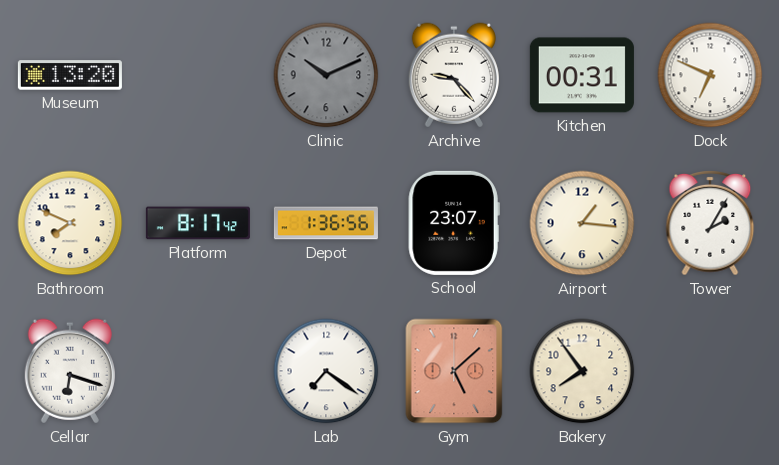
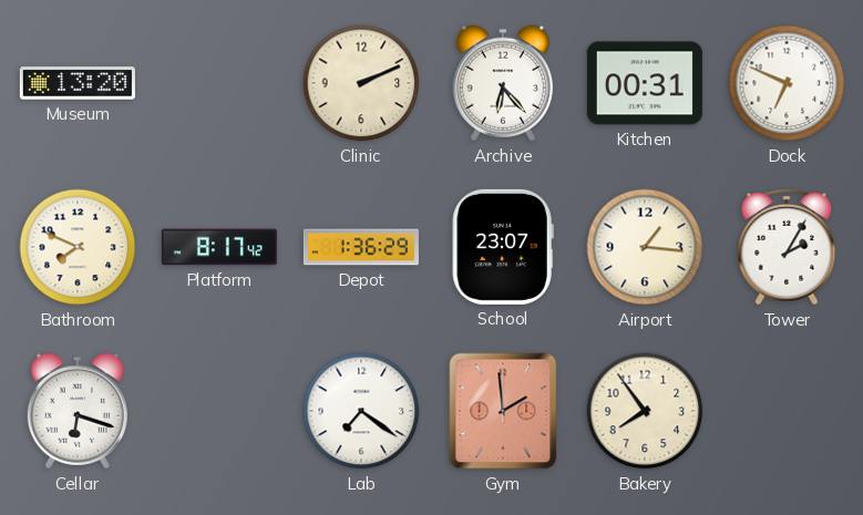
Clinic: 10:11 -> 2:11
Clinic dial: grey -> cream
Archive: 9:23 -> 6:23
Depot: 1:36:56 -> 1:36:29
Gym: 5:08 -> 1:59
